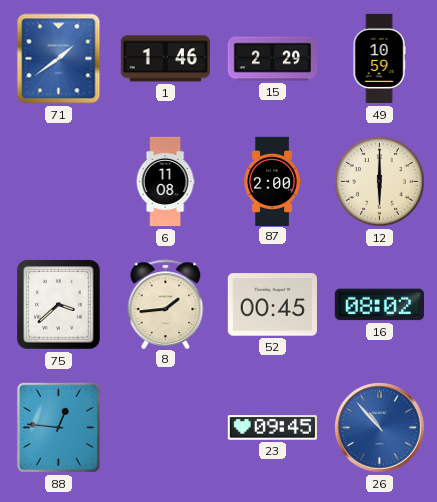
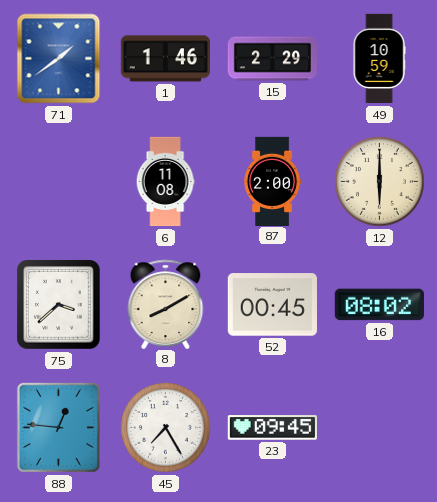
8: 1:44 -> 8:10
45: none -> 7:25
26: 10:53 -> none
